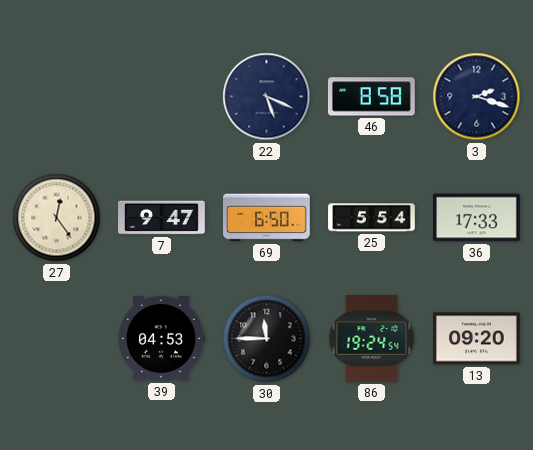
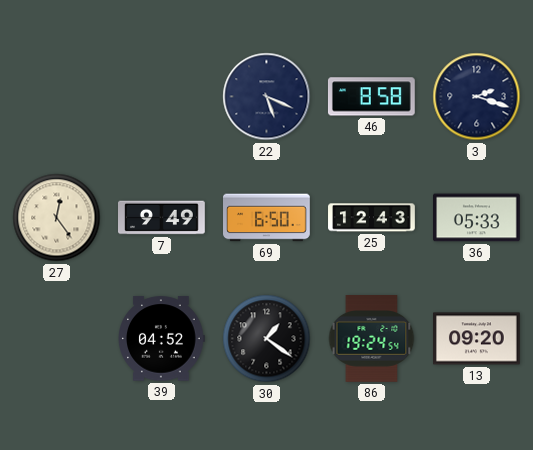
7: 9:47 -> 9:49
25: 5:54 -> 12:43
36: 17:33 -> 05:33
39: 04:53 -> 04:52
30: 11:45 -> 1:21
